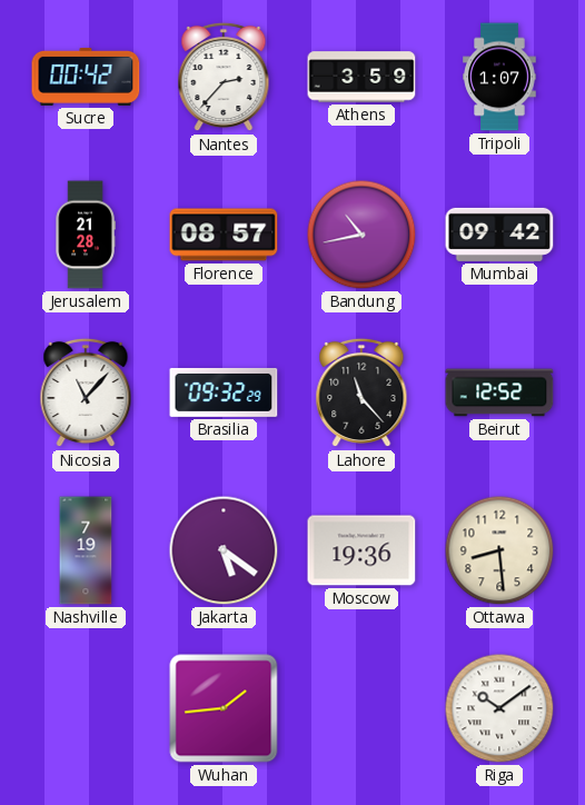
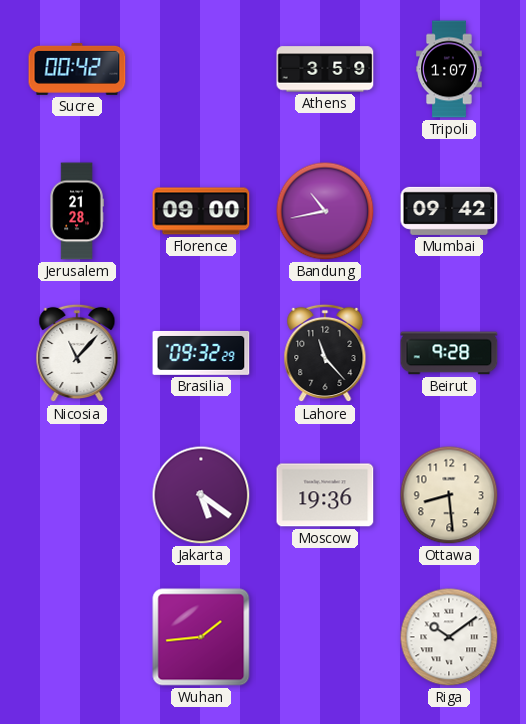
Nantes: 2:37 -> none
Florence: 08:57 -> 09:00
Beirut: 12:52 -> 9:28
Nashville: 7:19 -> none
